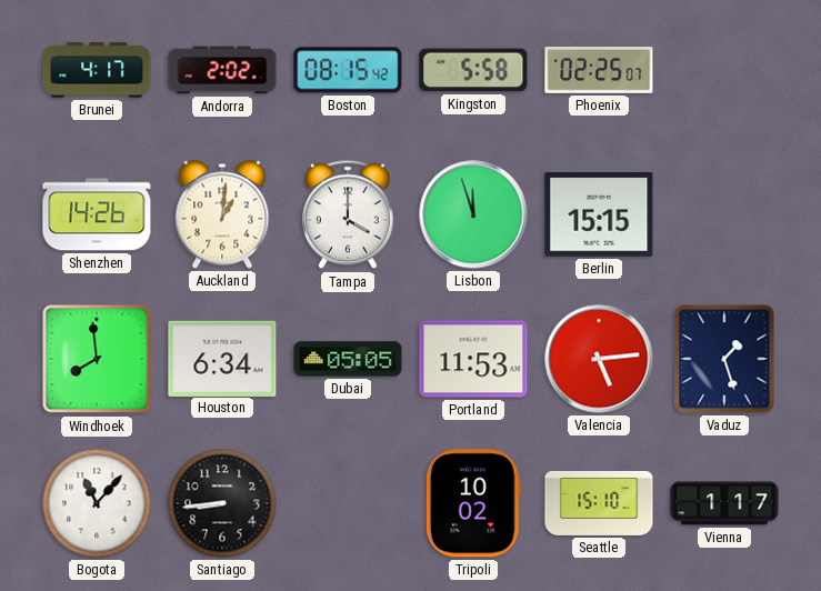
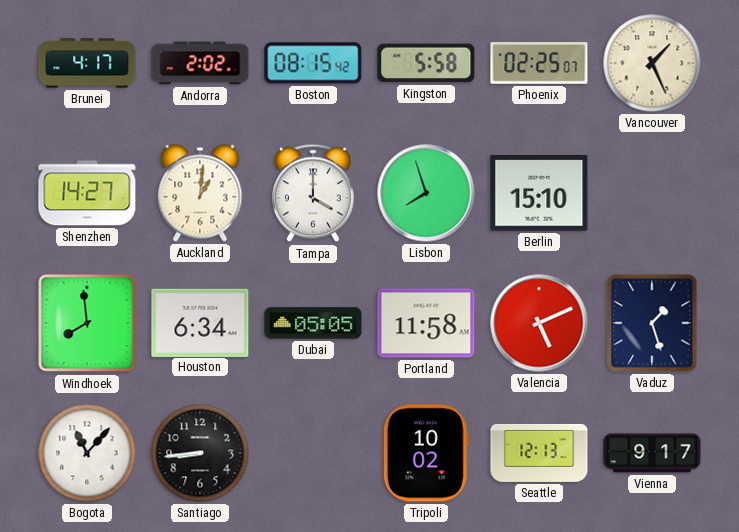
Vancouver: none -> 1:26
Shenzhen: 14:26 -> 14:27
Lisbon: 11:57 -> 7:57
Berlin: 15:15 -> 15:10
Portland: 11:53 -> 11:58
Valencia: 5:14 -> 5:11
Seattle: 15:10 -> 12:13
Vienna: 1:17 -> 9:17
